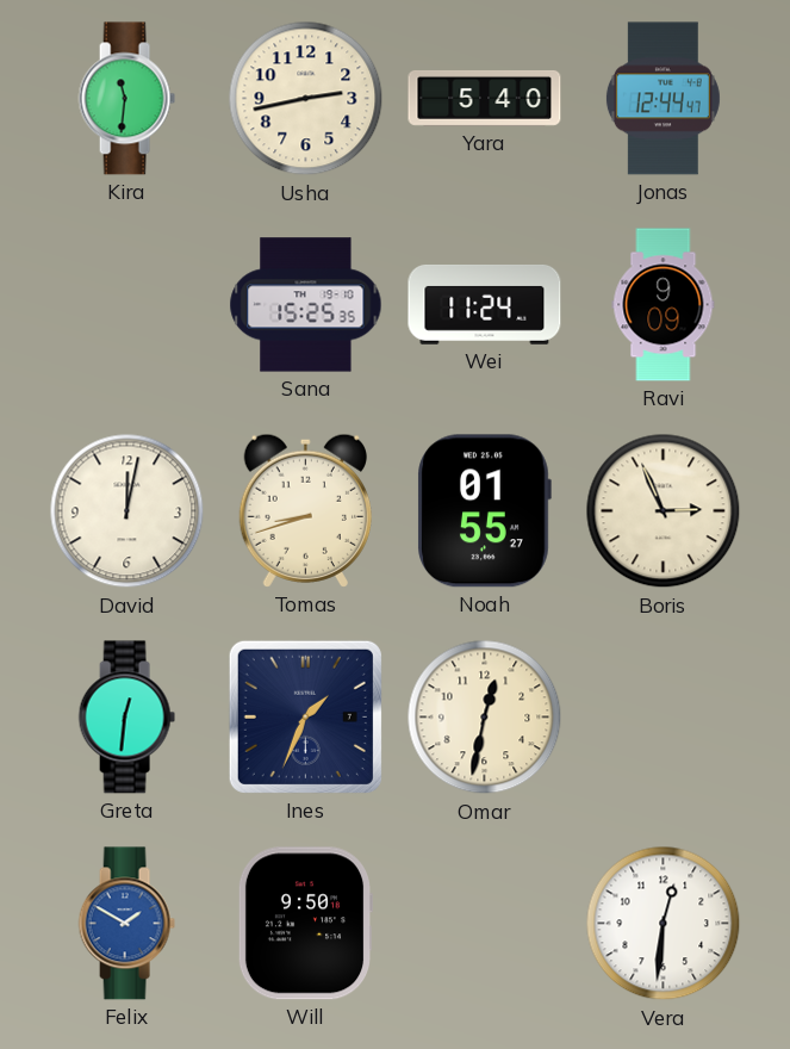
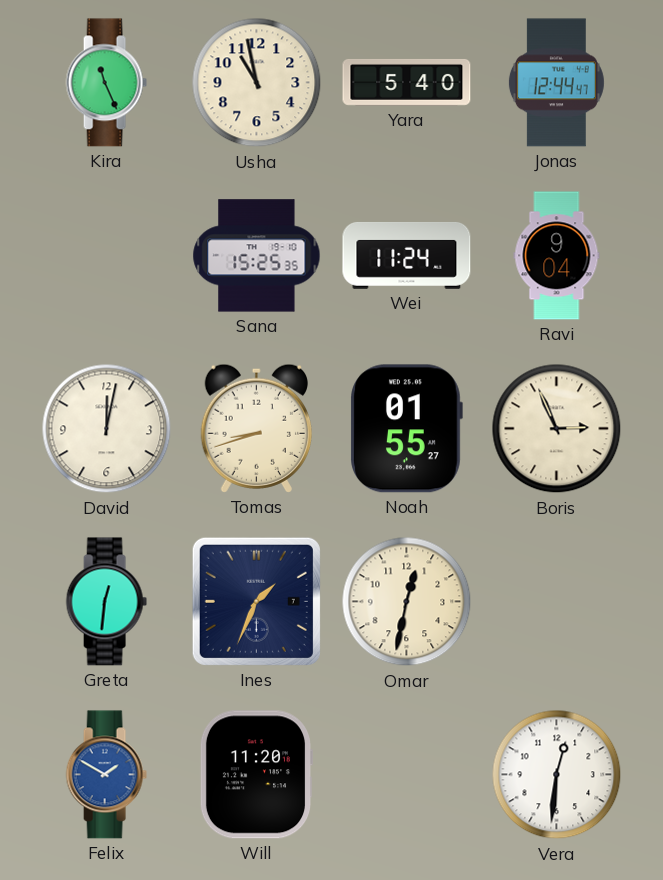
Kira: 11:31 -> 11:26
Usha: 2:43 -> 10:58
Ravi: 9:09 -> 9:04
Will: 9:50 -> 11:20
